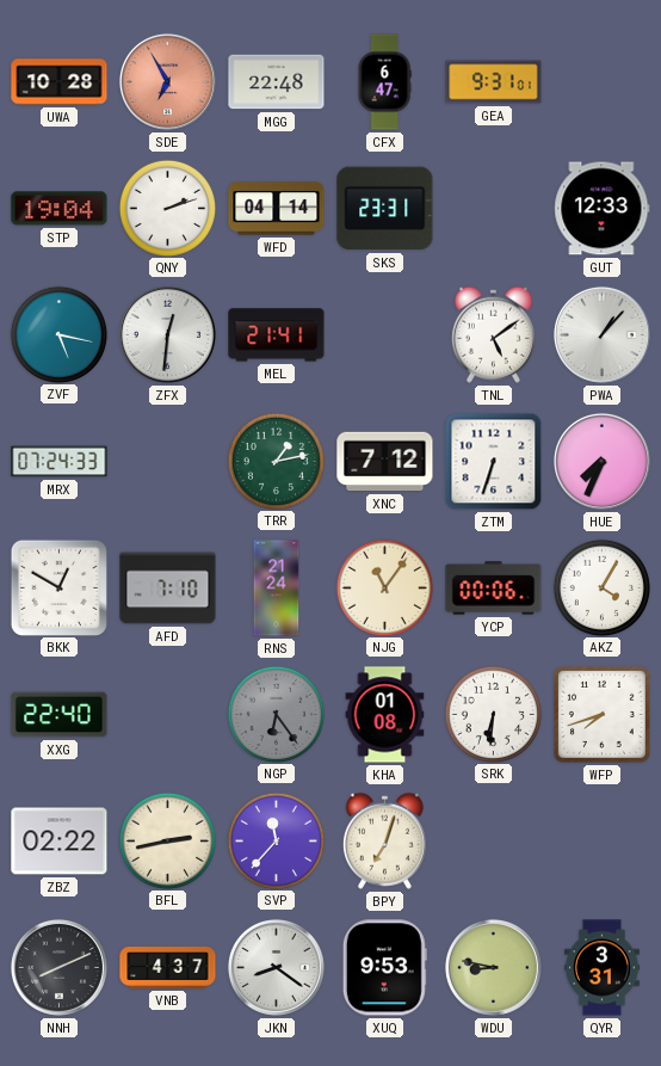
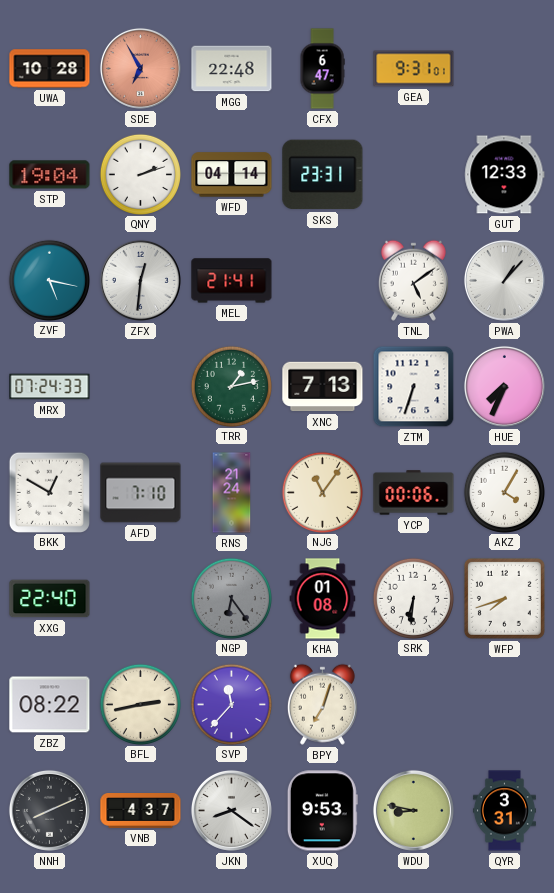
XNC: 7:12 -> 7:13
ZBZ: 02:22 -> 08:22
